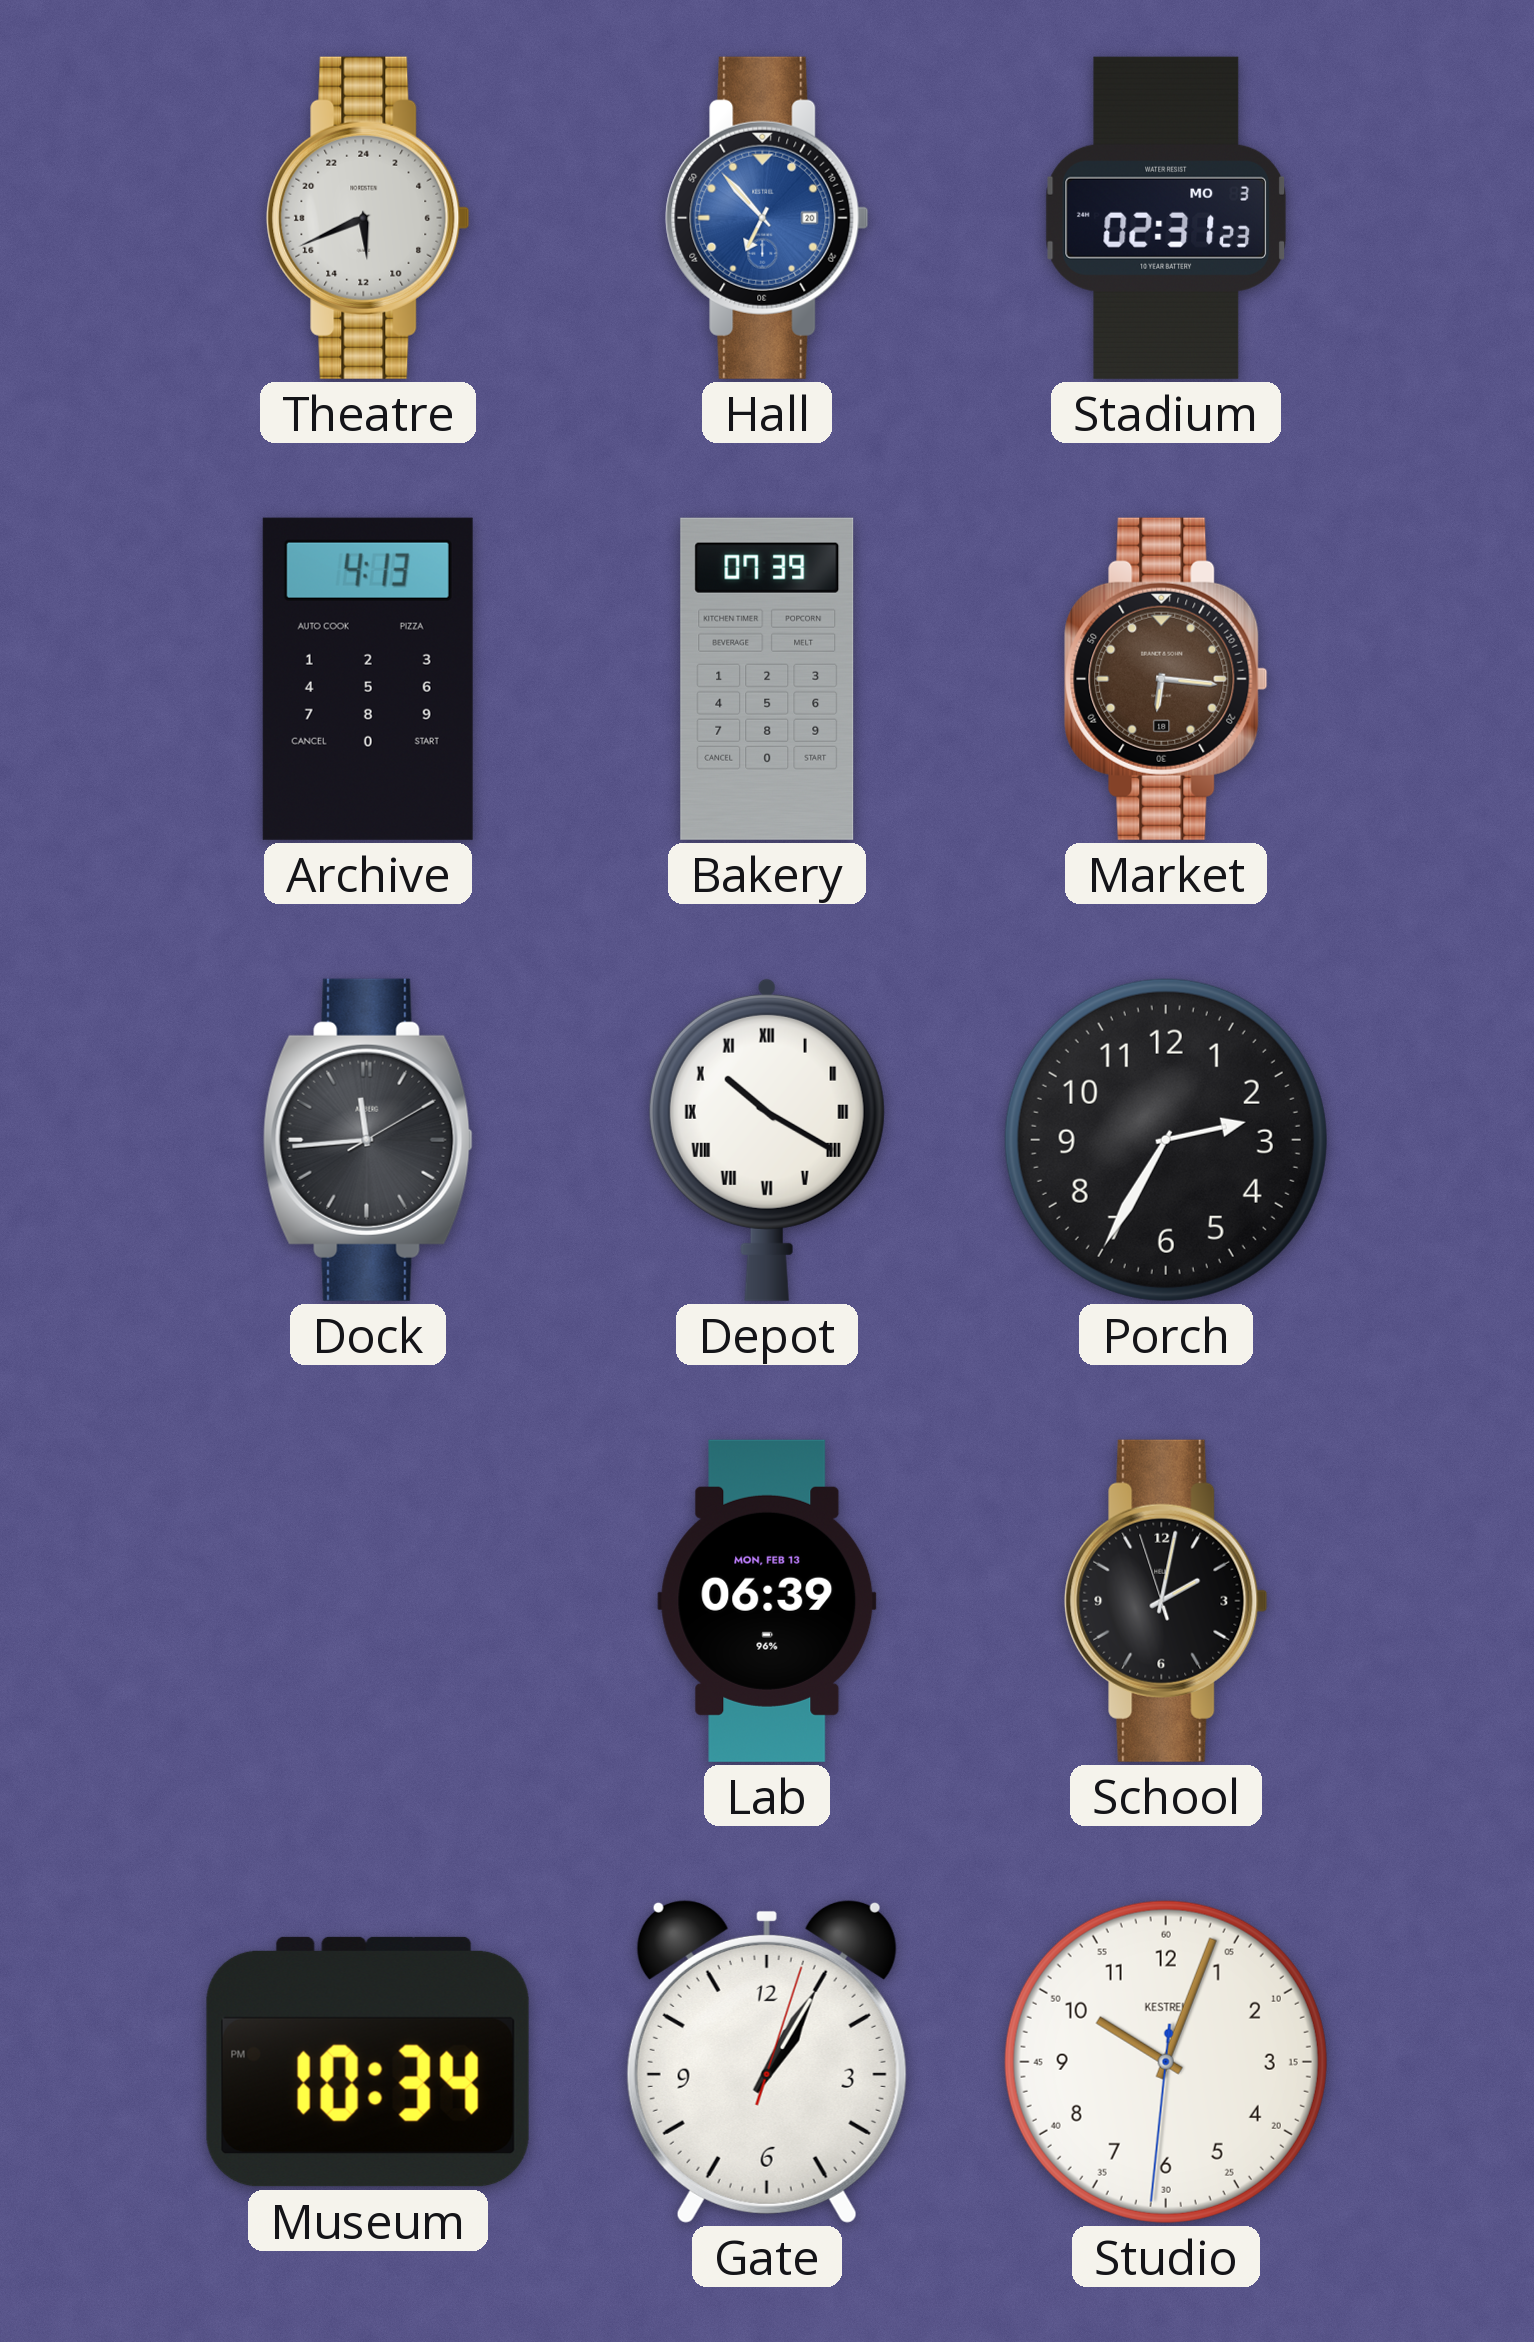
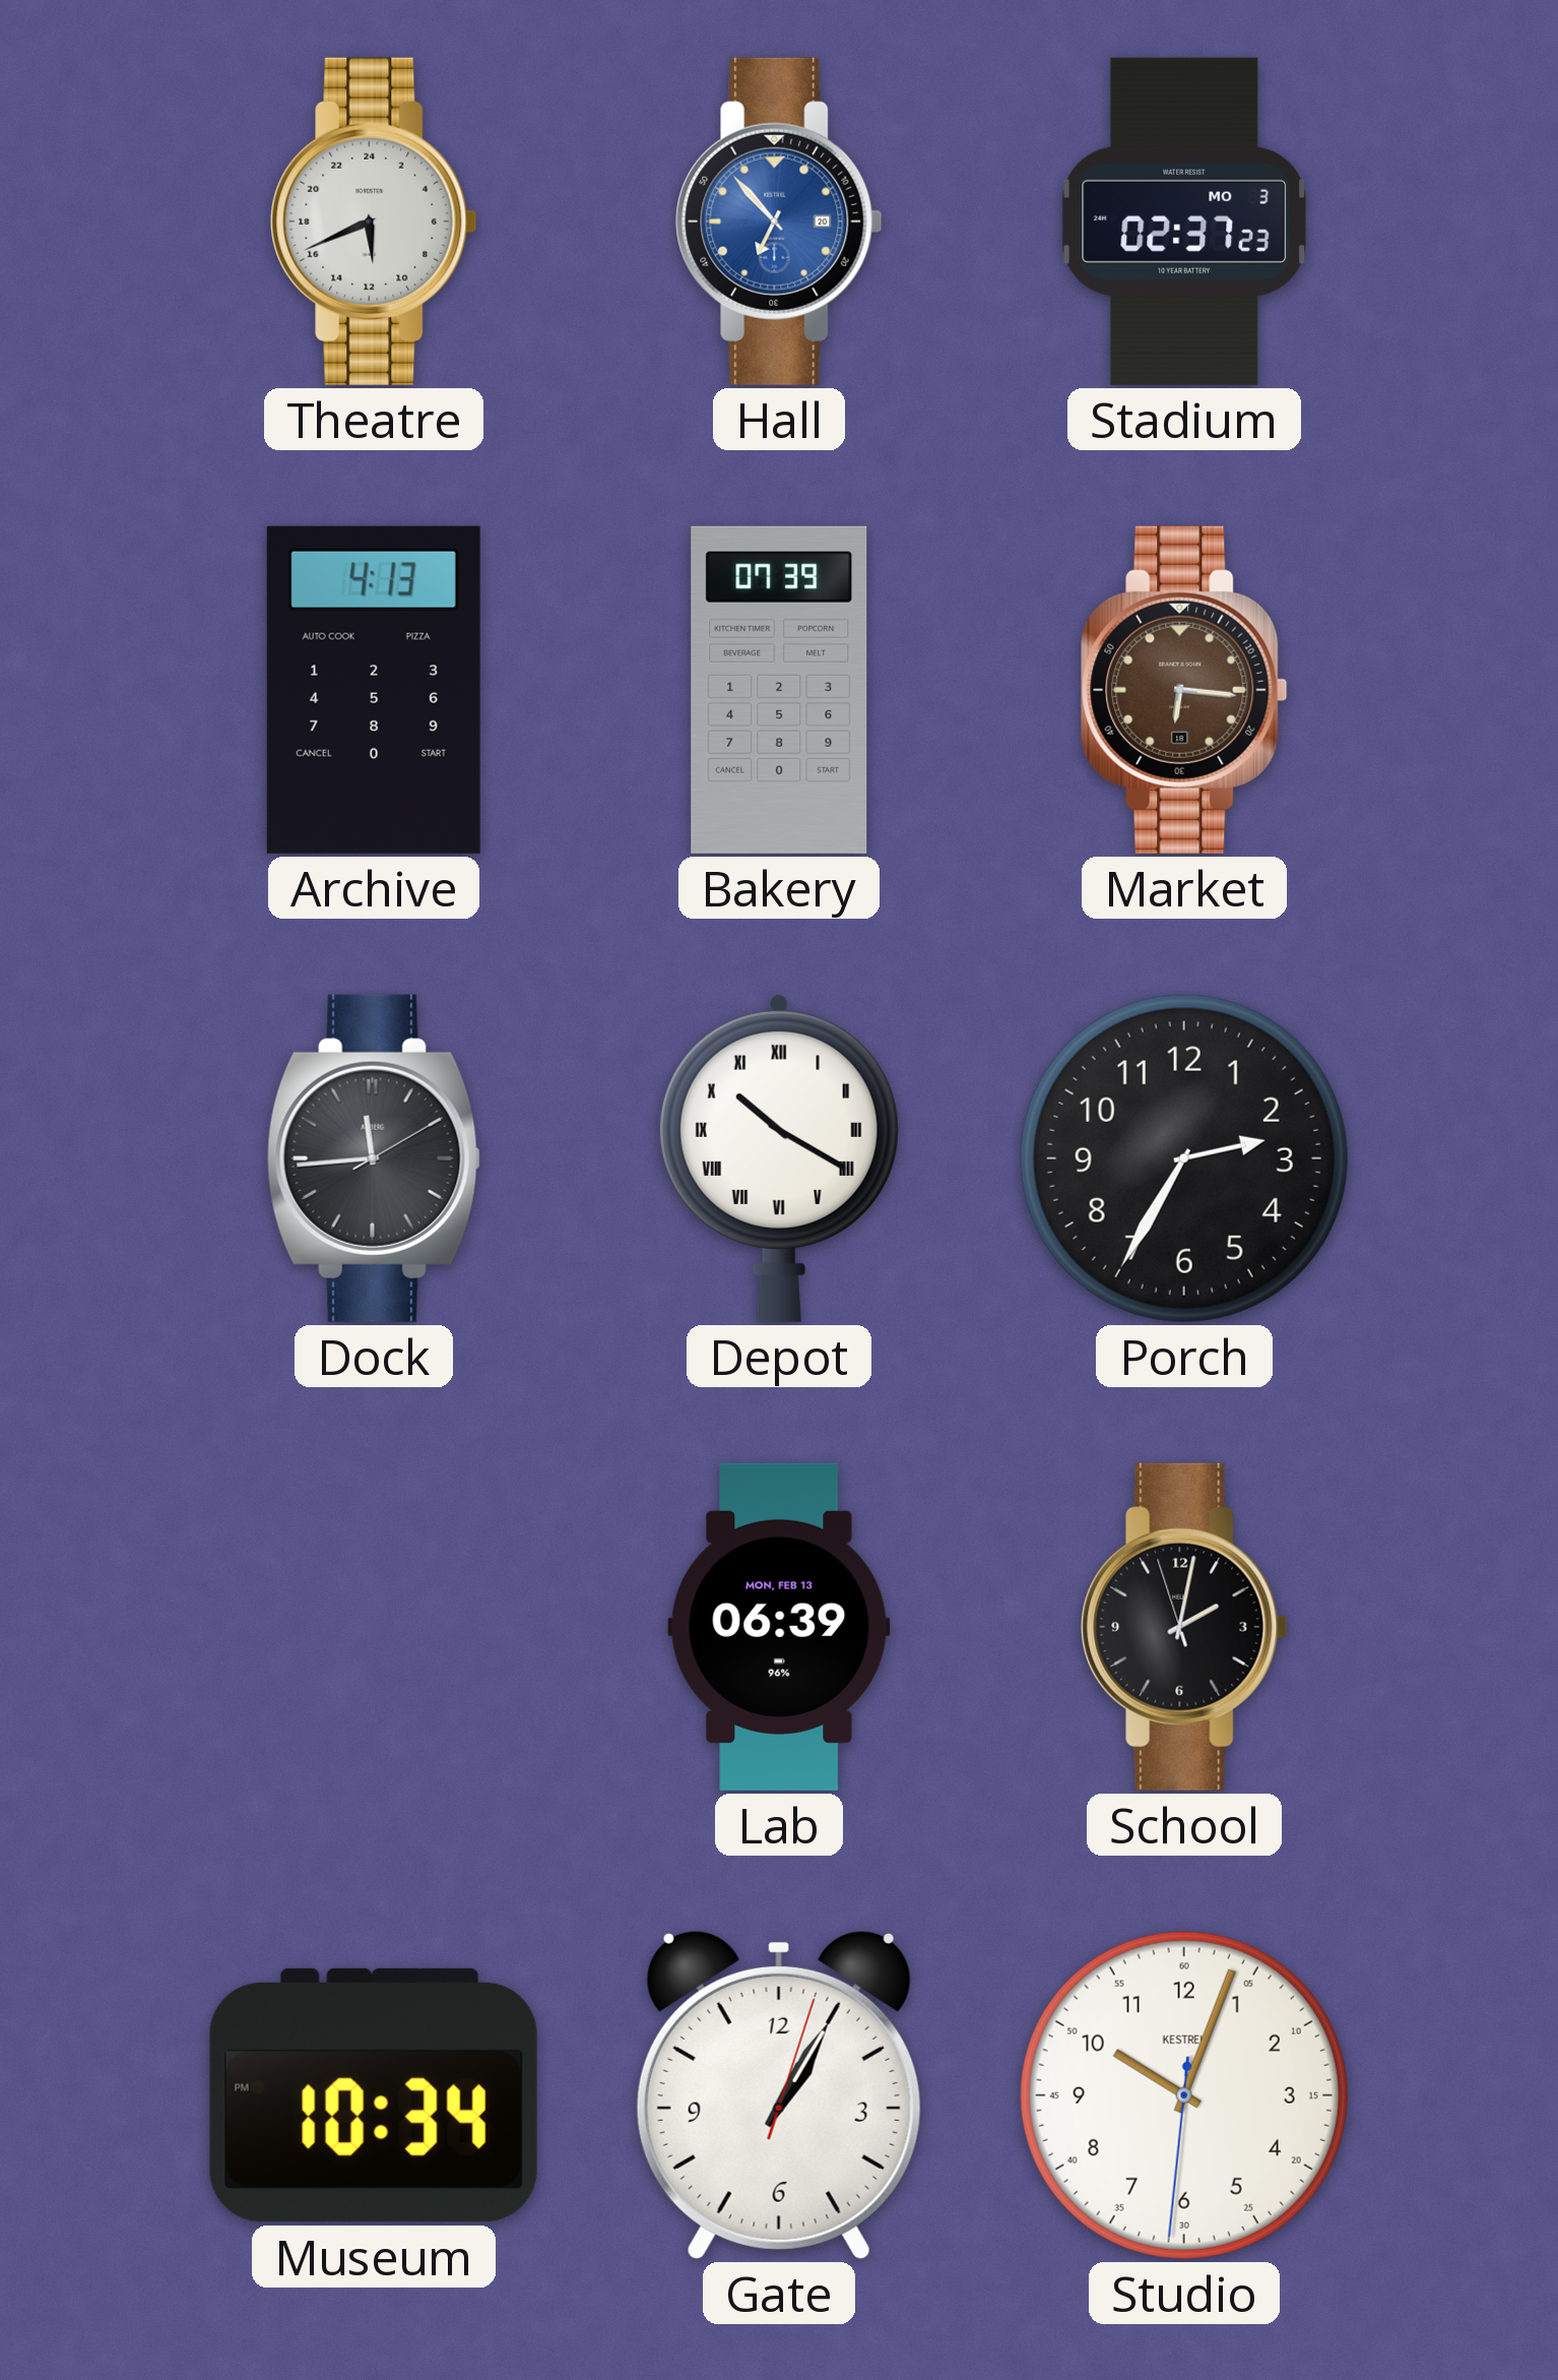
Stadium: 02:31 -> 02:37
